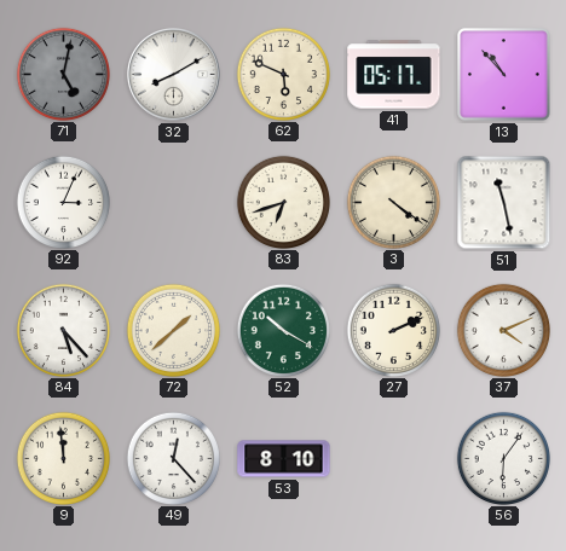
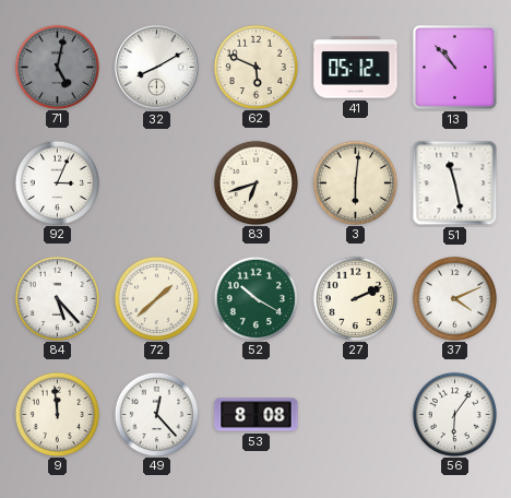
41: 05:17 -> 05:12
3: 4:21 -> 6:01
53: 8:10 -> 8:08
